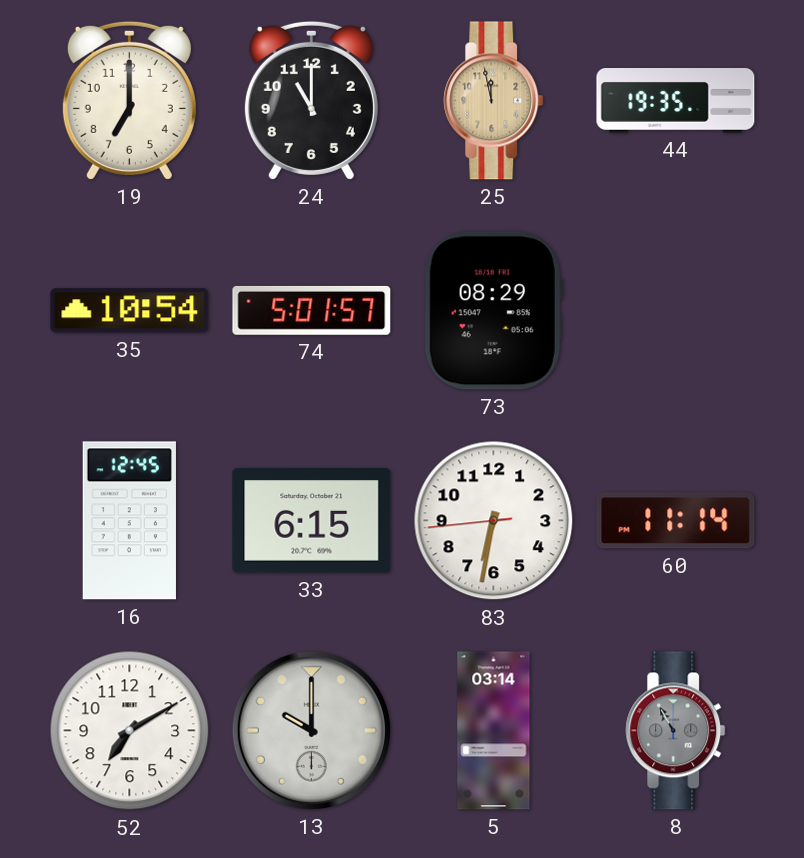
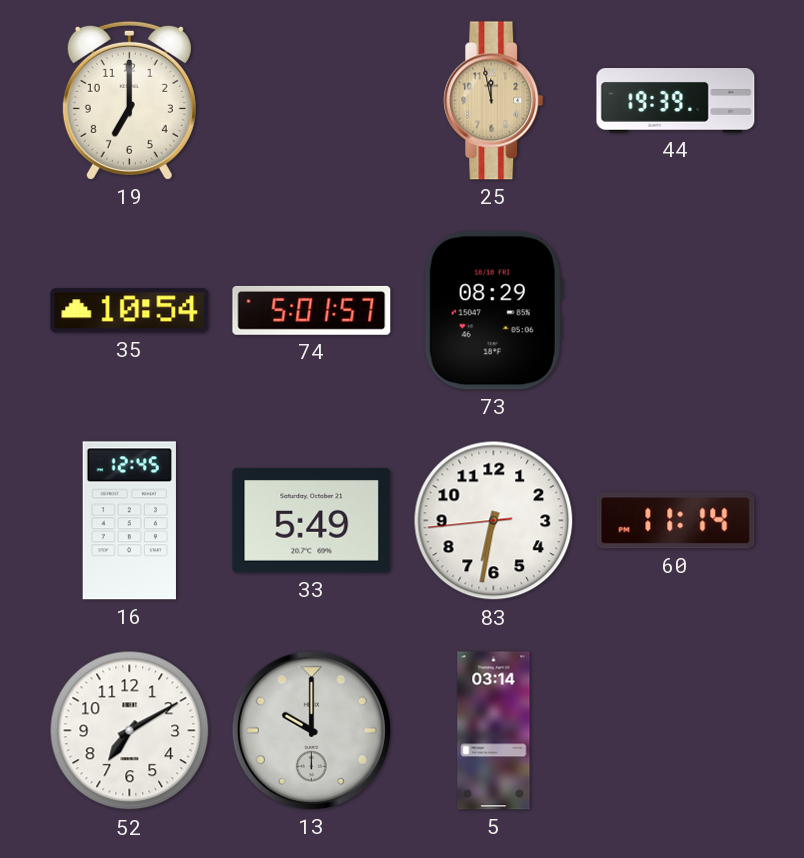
24: 11:00 -> none
44: 19:35 -> 19:39
33: 6:15 -> 5:49
8: 10:55 -> none
